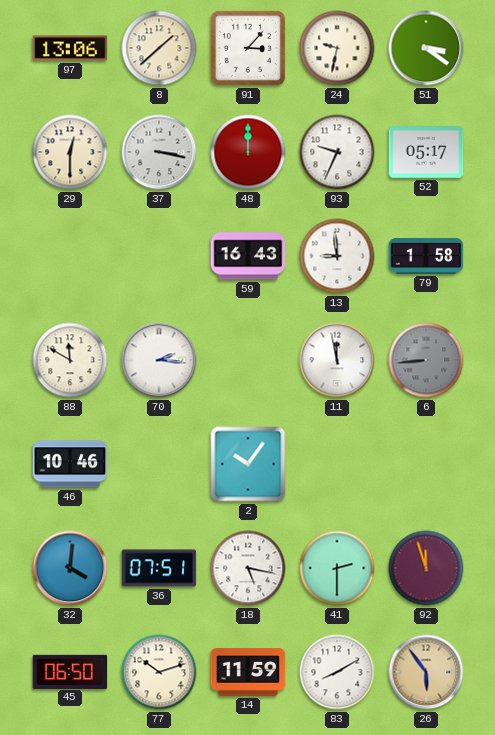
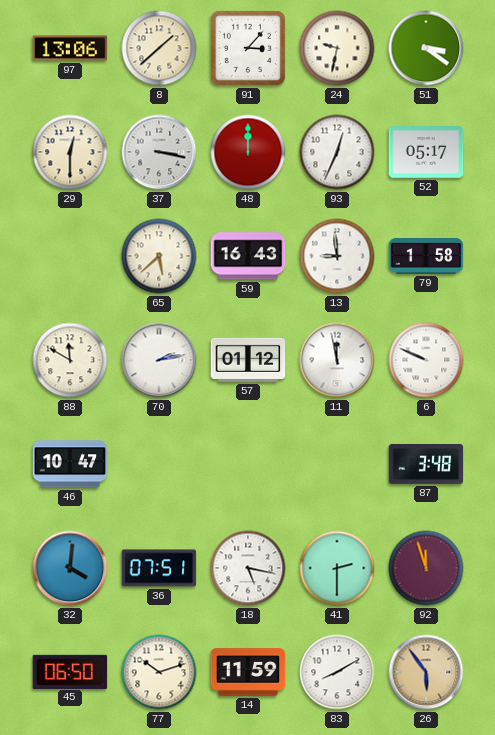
93: 9:34 -> 12:34
65: none -> 5:38
70: 2:16 -> 2:13
57: none -> 01:12
6: 8:44 -> 9:49
6 dial: grey -> white
46: 10:46 -> 10:47
2: 10:06 -> none
87: none -> 3:48
